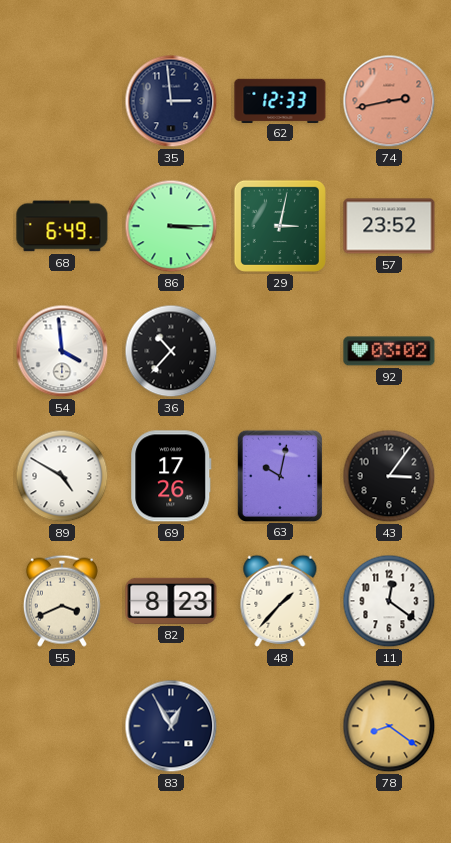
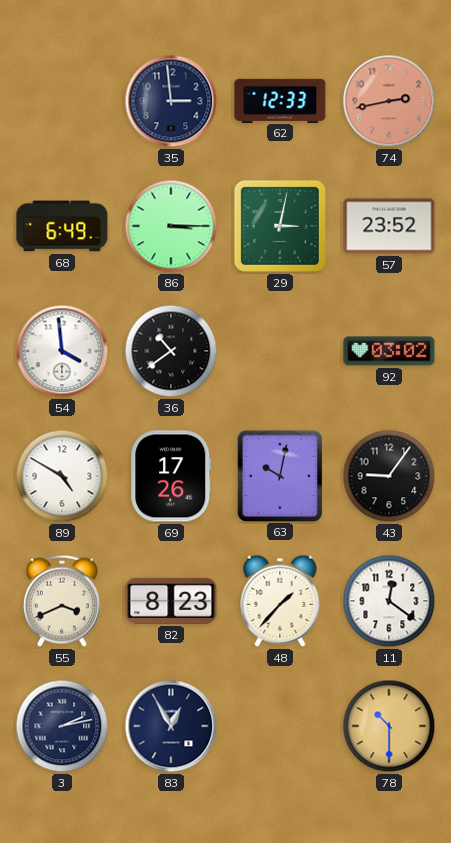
36: 10:37 -> 10:39
43: 3:06 -> 9:06
3: none -> 2:13
78: 8:21 -> 10:30
